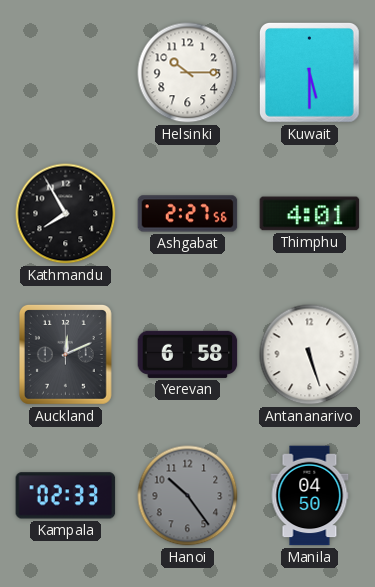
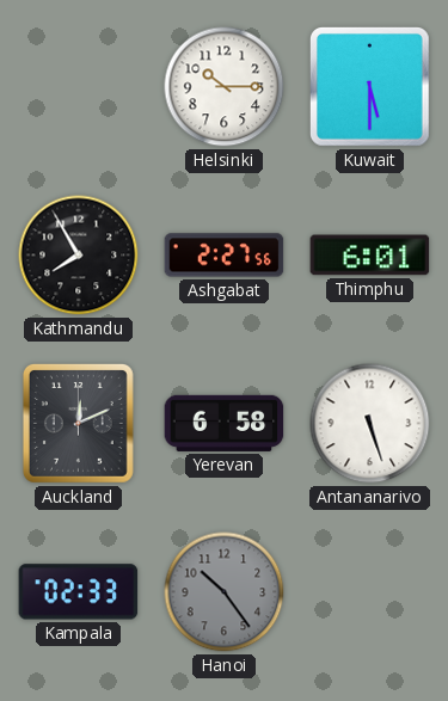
Thimphu: 4:01 -> 6:01
Manila: 04:50 -> none
